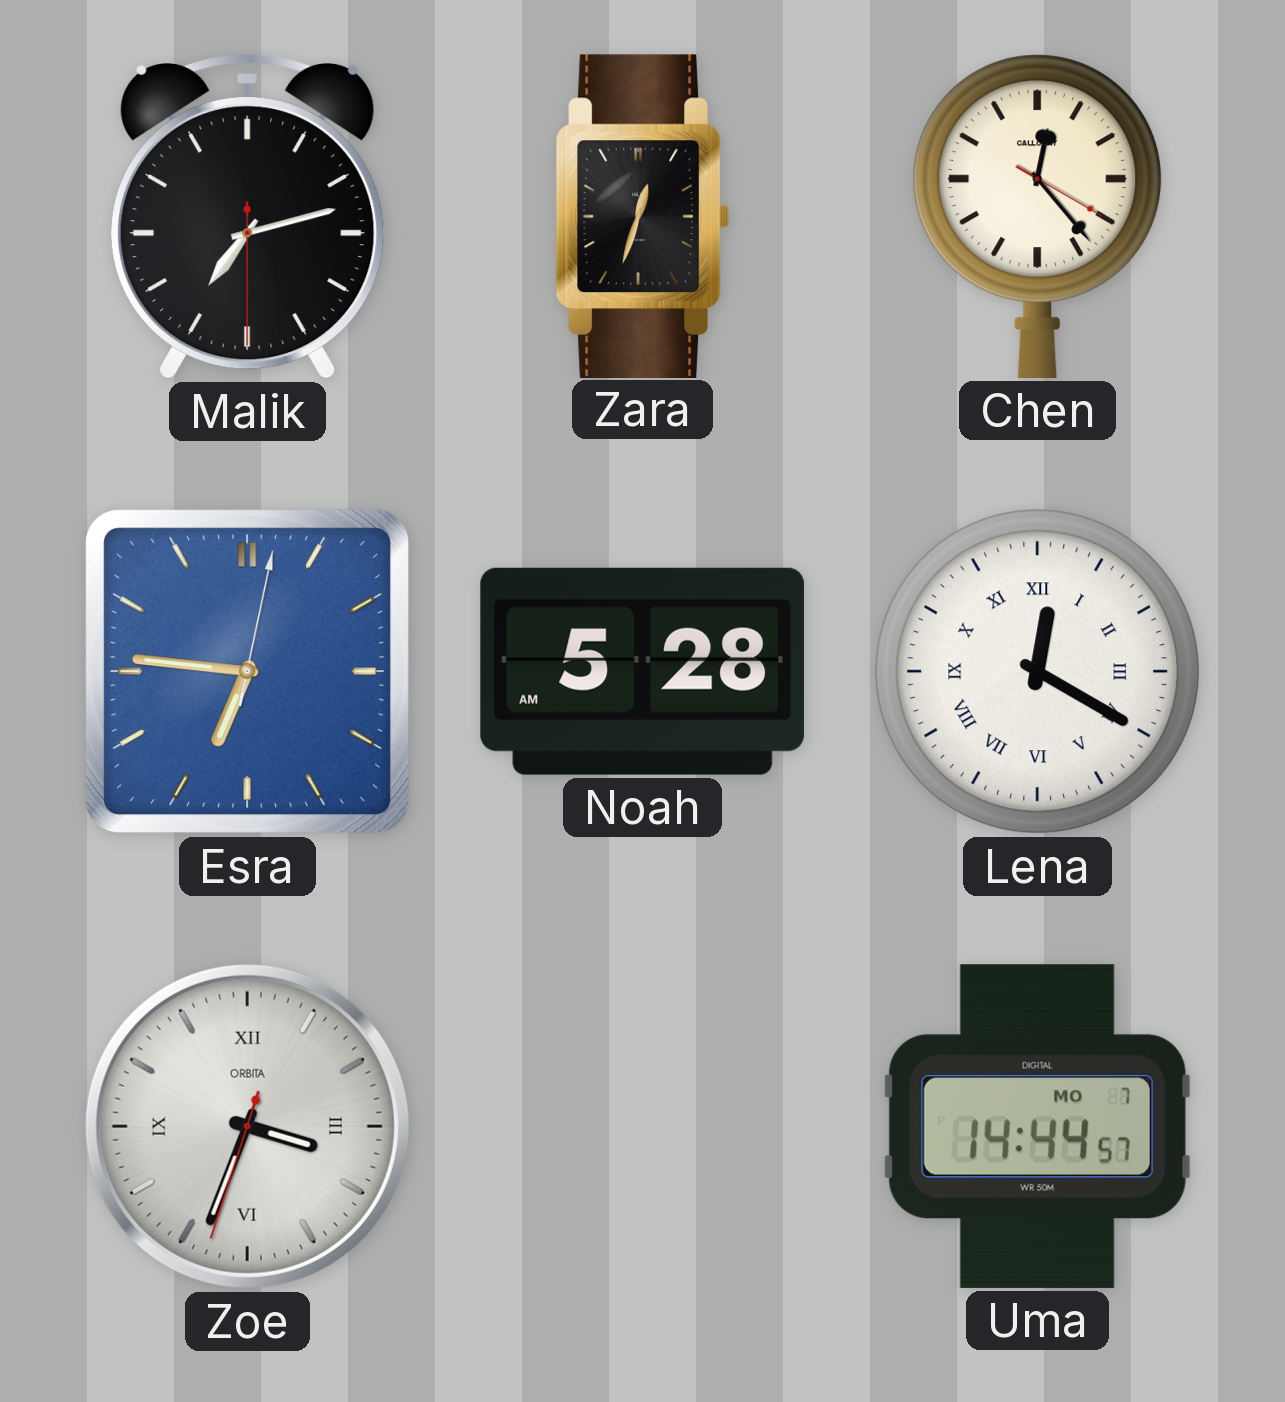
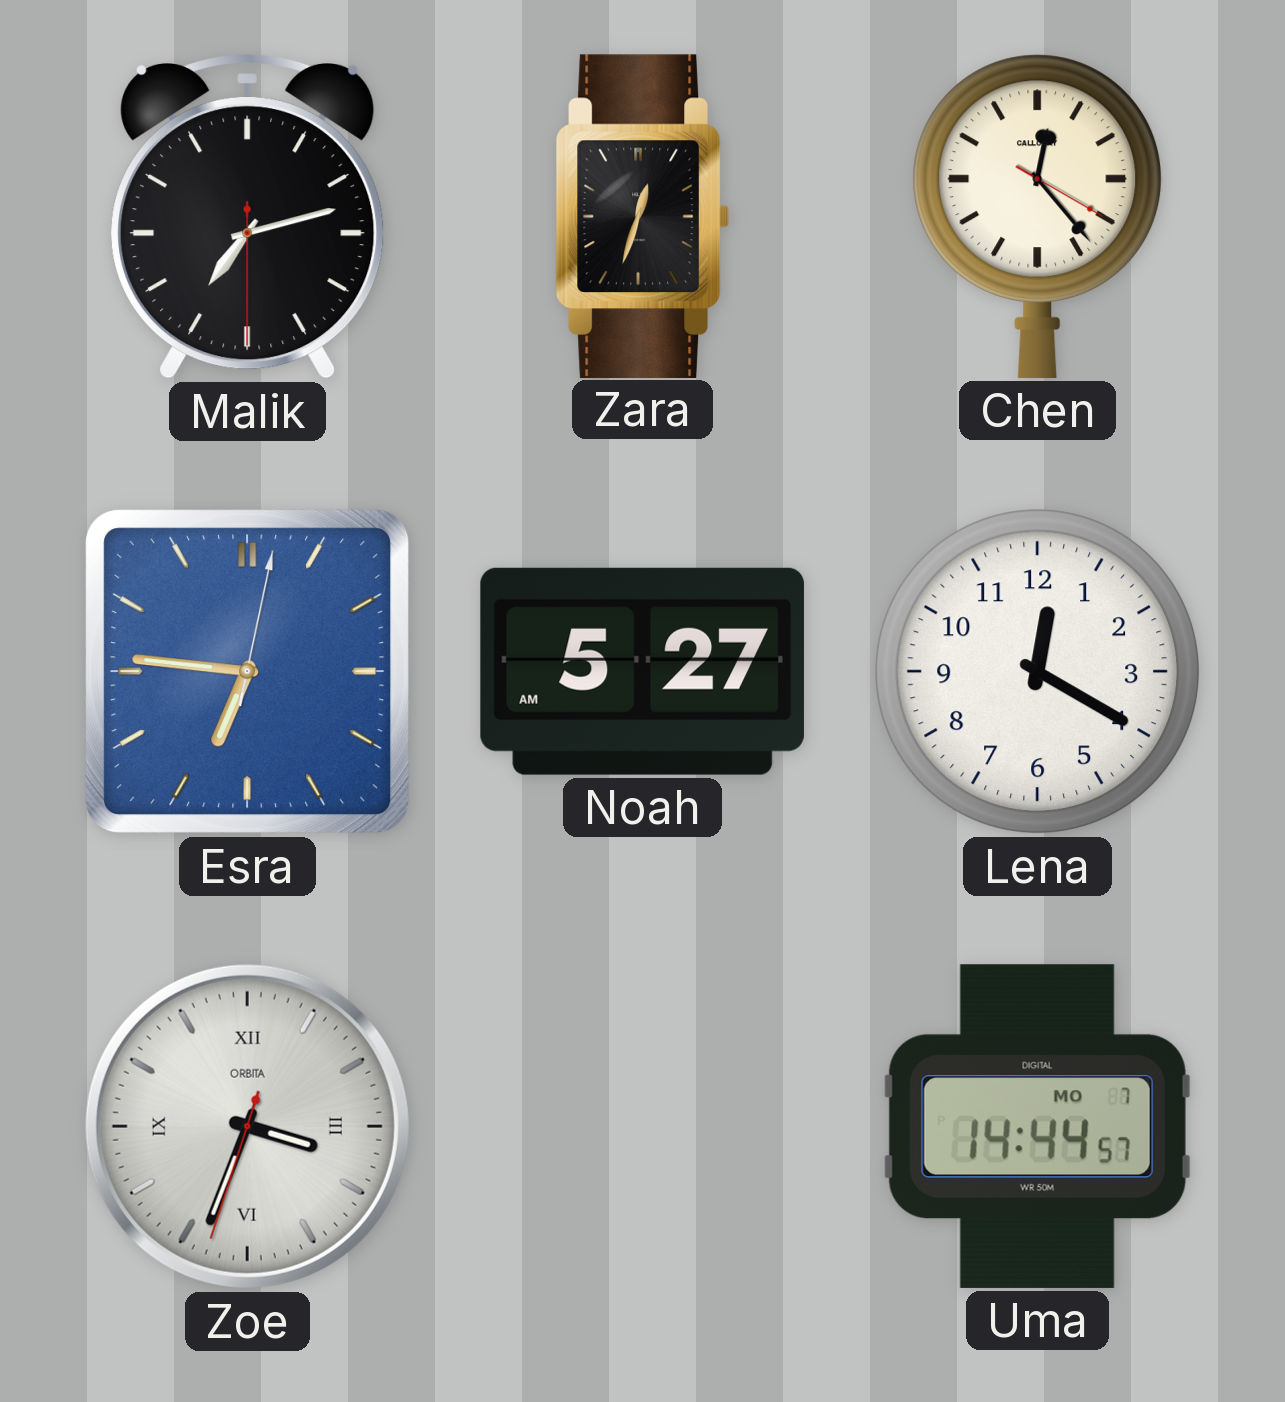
Noah: 5:28 -> 5:27
Lena numerals: Roman -> Arabic
